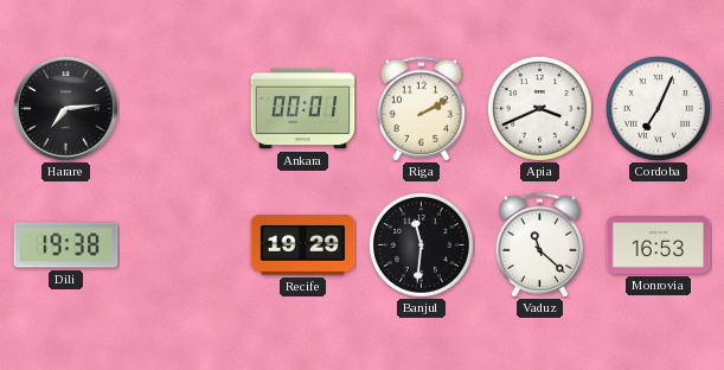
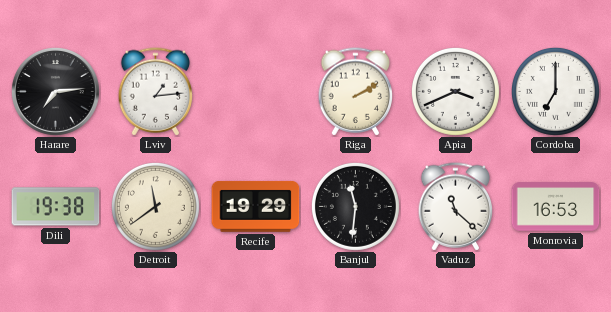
Lviv: none -> 1:14
Ankara: 00:01 -> none
Cordoba: 7:04 -> 7:00
Detroit: none -> 11:39
